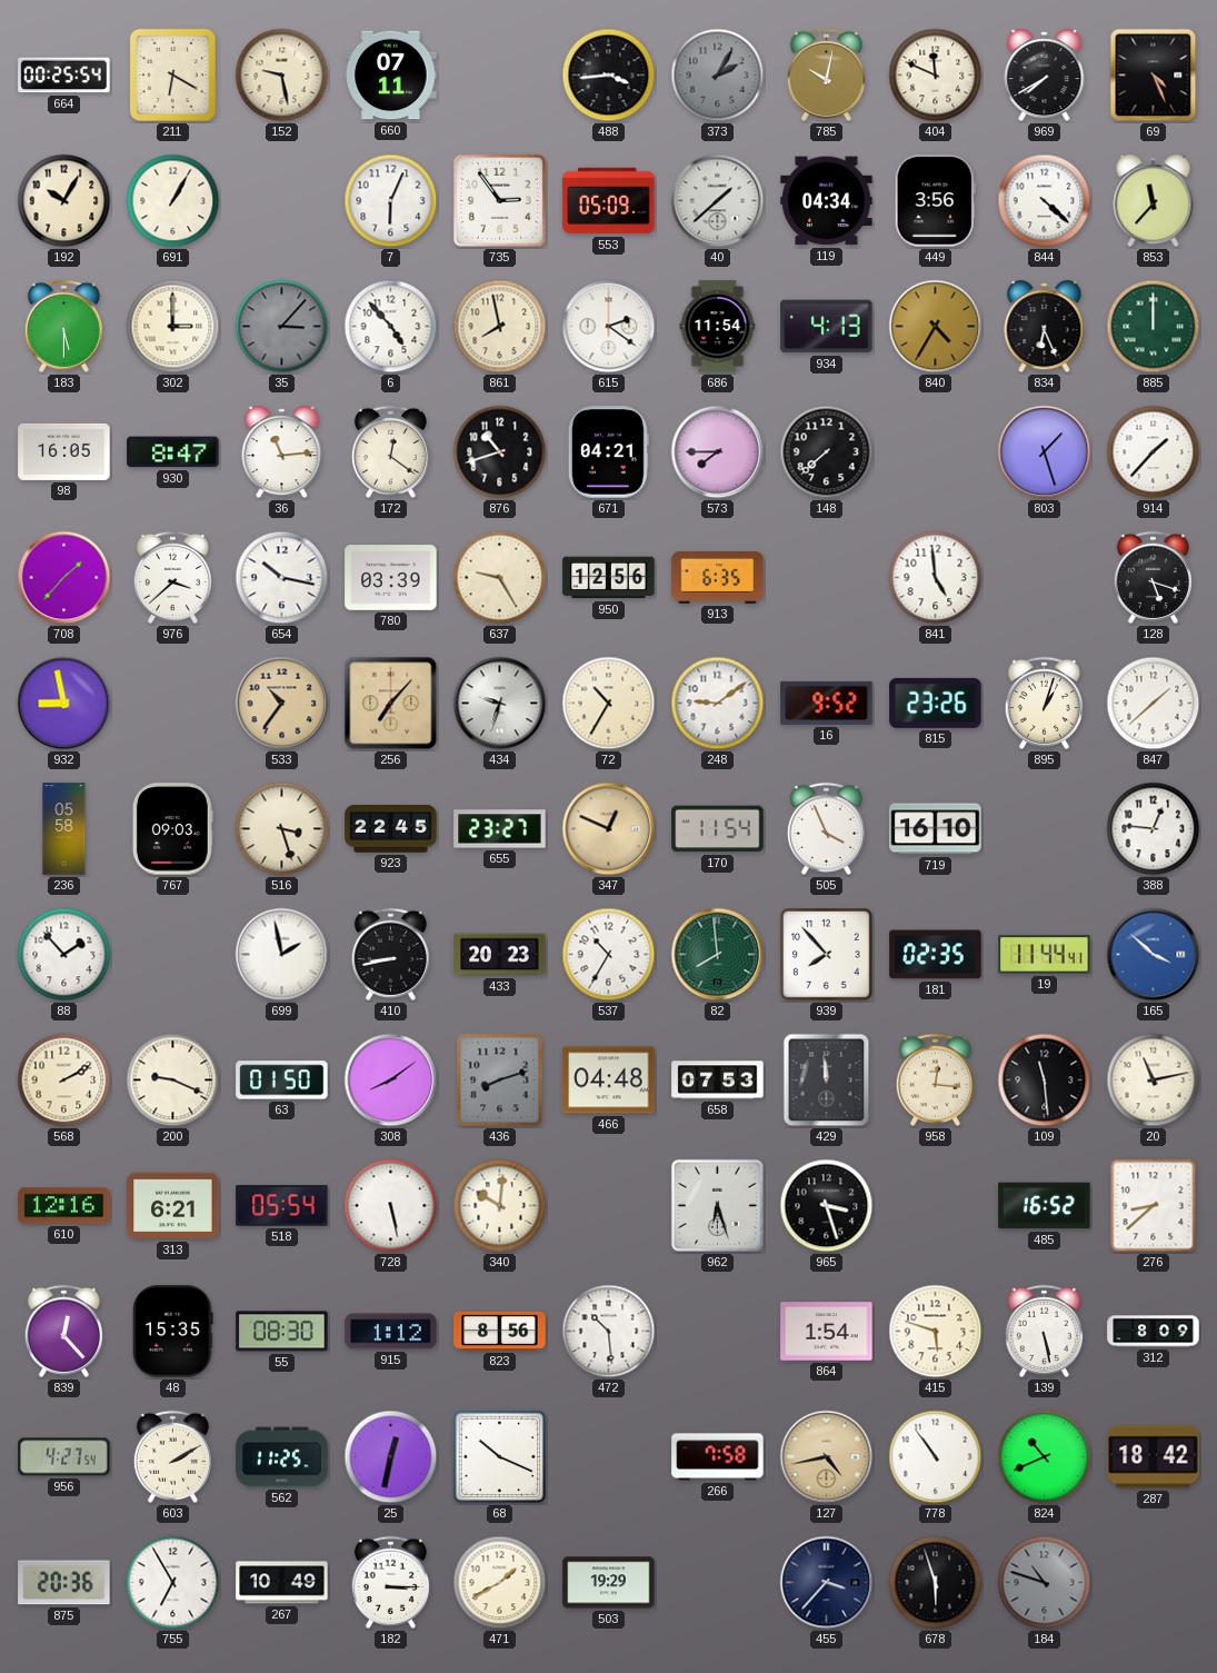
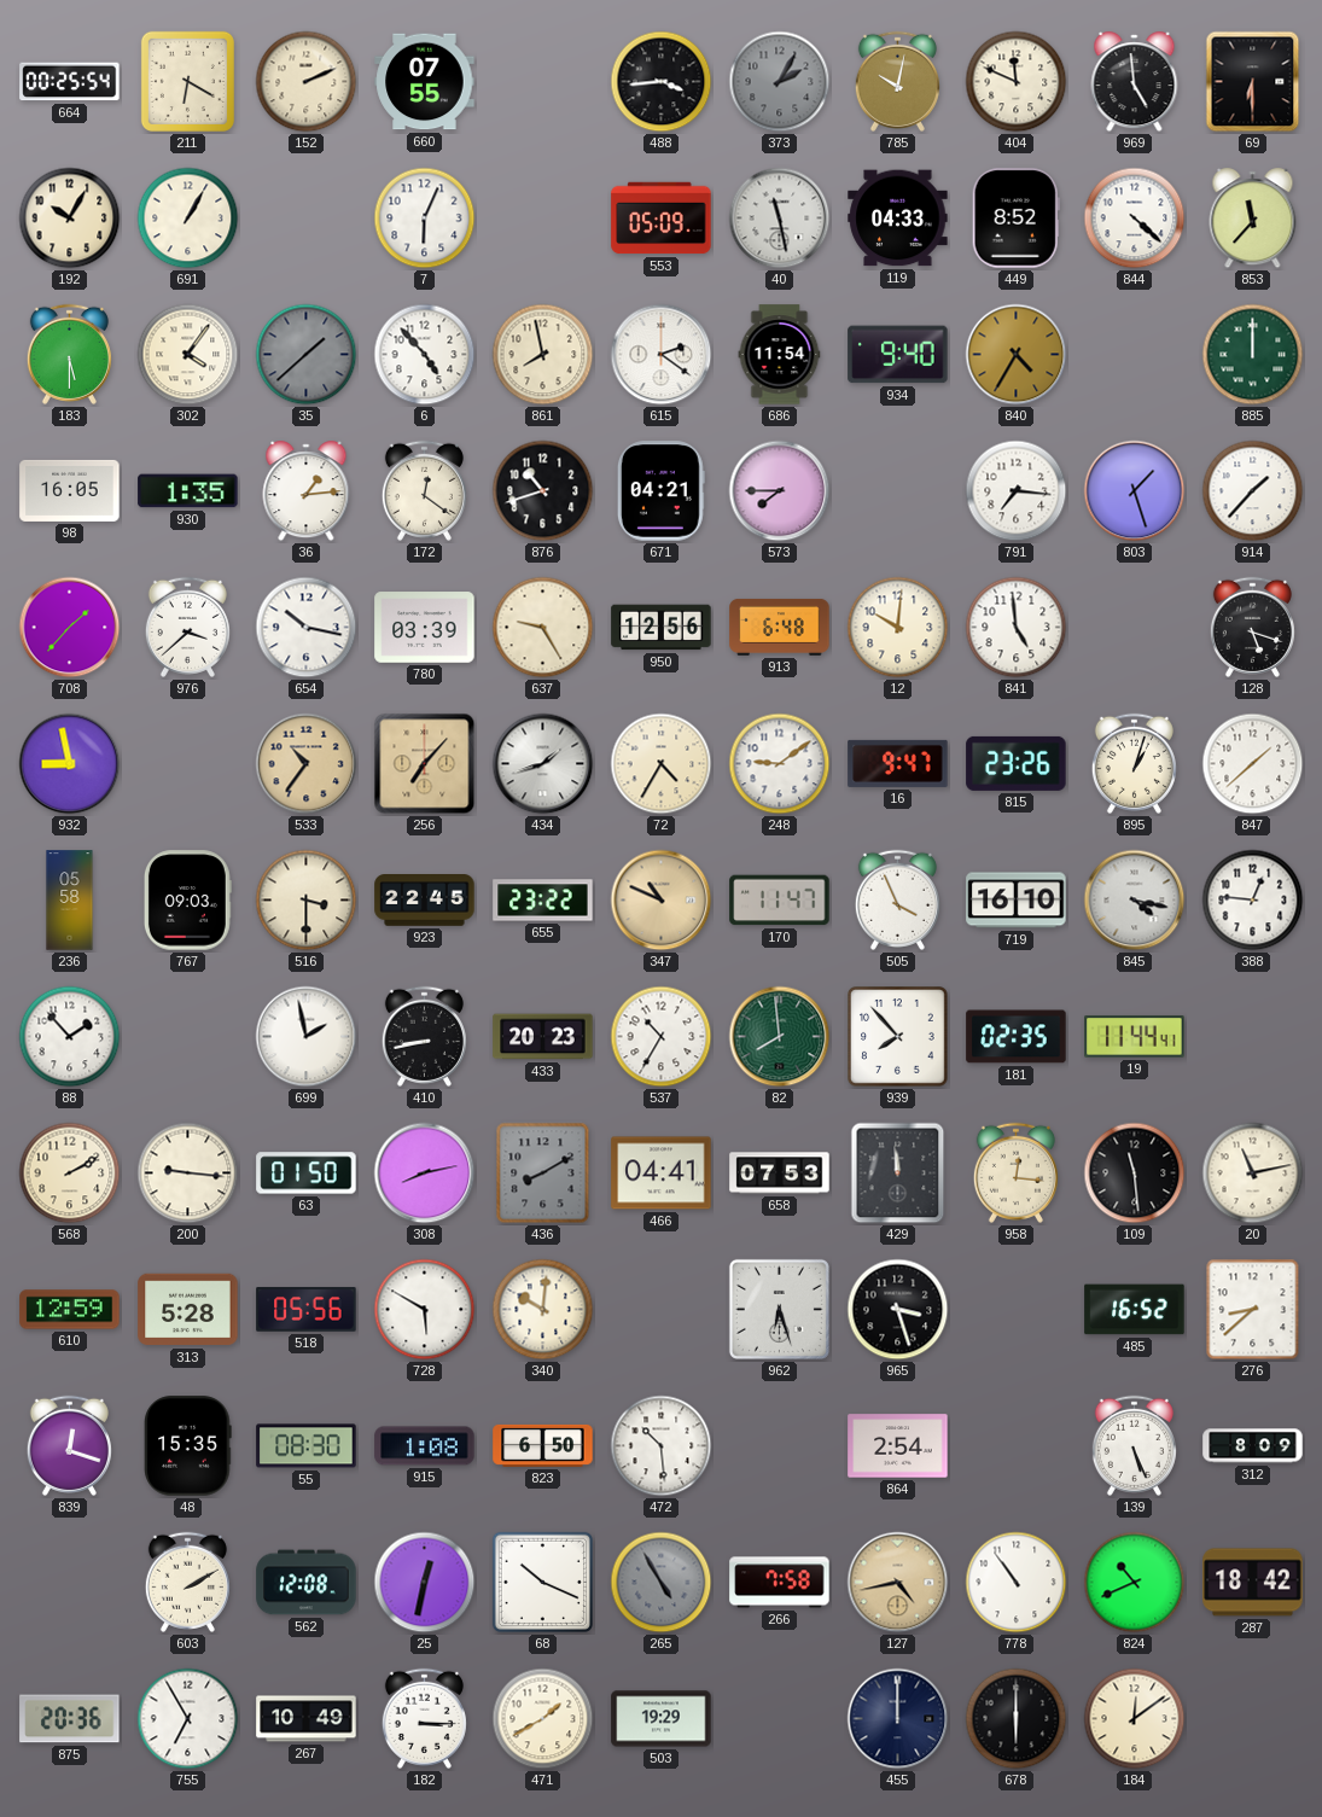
152: 9:28 -> 2:11
660: 07:11 -> 07:55
969: 7:40 -> 4:59
69: 4:26 -> 6:30
735: 2:54 -> none
40: 1:38 -> 11:28
119: 04:34 -> 04:33
449: 3:56 -> 8:52
302: 3:00 -> 4:06
35: 3:07 -> 1:38
934: 4:13 -> 9:40
834: 6:26 -> none
930: 8:47 -> 1:35
36: 11:14 -> 1:14
148: 7:38 -> none
791: none -> 7:16
913: 6:35 -> 6:48
12: none -> 10:01
434: 9:33 -> 1:42
72: 10:35 -> 4:35
16: 9:52 -> 9:47
516: 3:27 -> 3:30
655: 23:27 -> 23:22
347: 12:49 -> 10:49
170: 11:54 -> 11:47
845: none -> 4:17
165: 3:52 -> none
200: 9:19 -> 9:16
308: 8:09 -> 8:13
436: 8:12 -> 8:10
466: 04:48 -> 04:41
610: 12:16 -> 12:59
313: 6:21 -> 5:28
518: 05:54 -> 05:56
728: 5:28 -> 5:50
839: 12:23 -> 12:18
915: 1:12 -> 1:08
823: 8:56 -> 6:50
864: 1:54 -> 2:54
415: 5:48 -> none
139: 5:28 -> 5:26
956: 4:27 -> none
562: 11:25 -> 12:08
265: none -> 4:55
455: 3:37 -> 12:00
678: 5:57 -> 6:00
184: 10:48 -> 12:09
184 dial: grey -> cream
